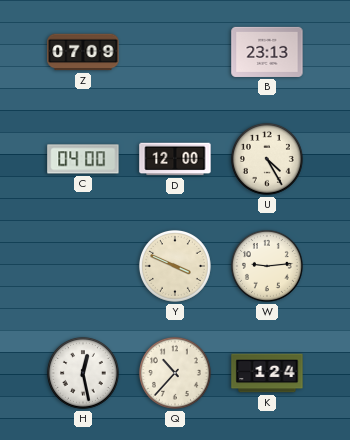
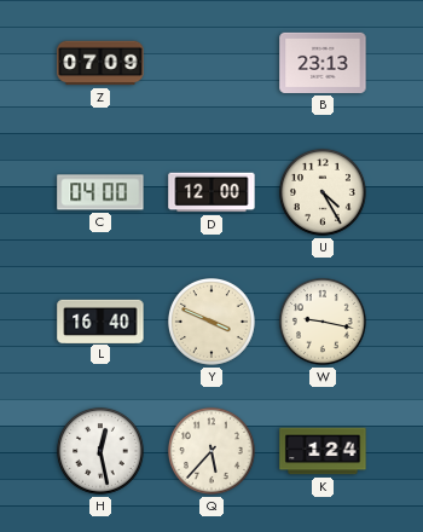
L: none -> 16:40
W: 9:14 -> 9:17
Q: 10:37 -> 5:37
